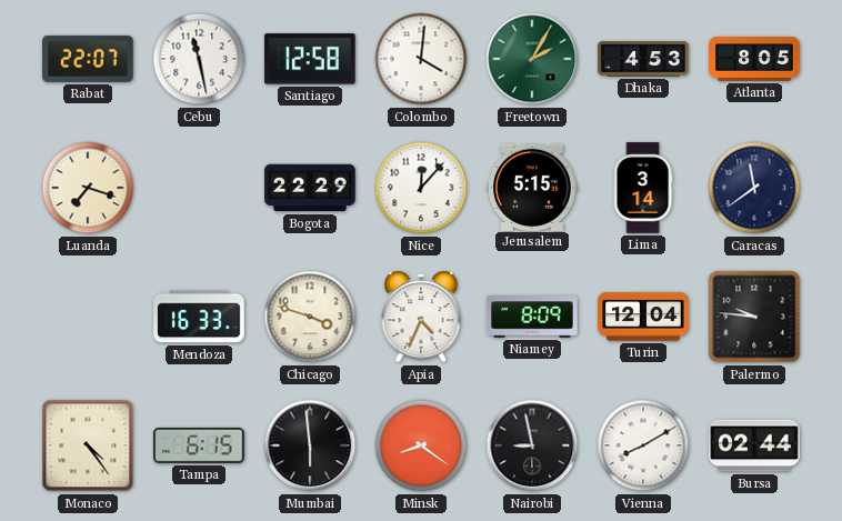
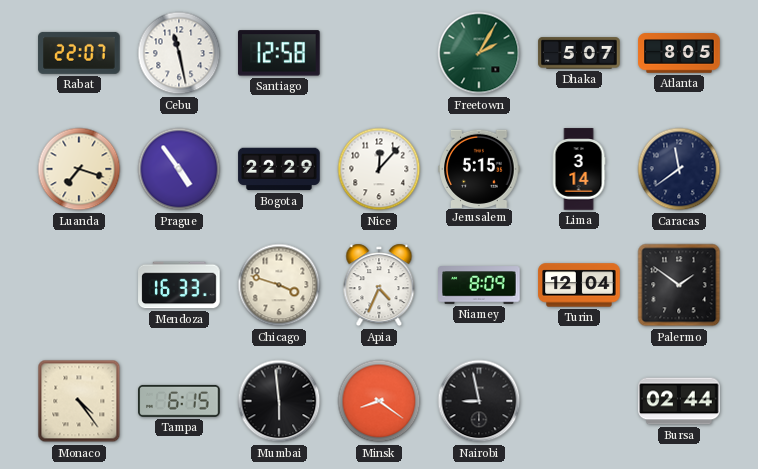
Colombo: 4:01 -> none
Dhaka: 4:53 -> 5:07
Prague: none -> 4:54
Palermo: 9:46 -> 1:51
Vienna: 8:10 -> none
